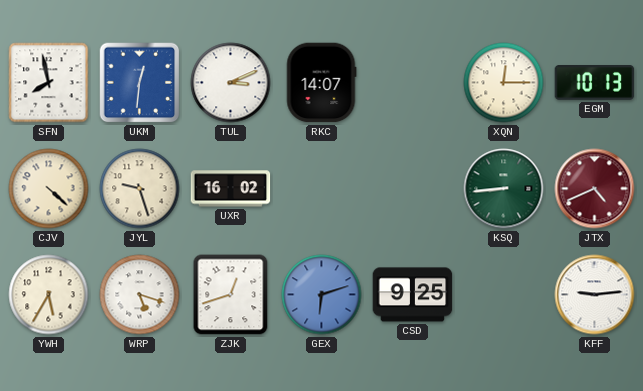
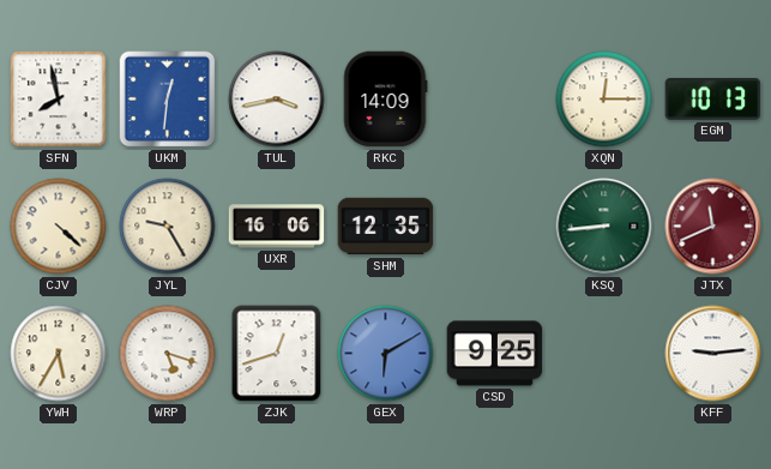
TUL: 3:11 -> 3:43
RKC: 14:07 -> 14:09
JYL: 9:27 -> 9:25
UXR: 16:02 -> 16:06
SHM: none -> 12:35
JTX: 4:41 -> 11:41
GEX: 6:12 -> 6:10
